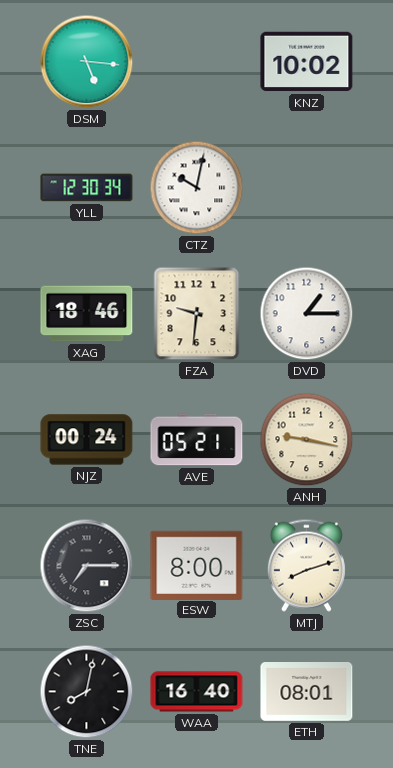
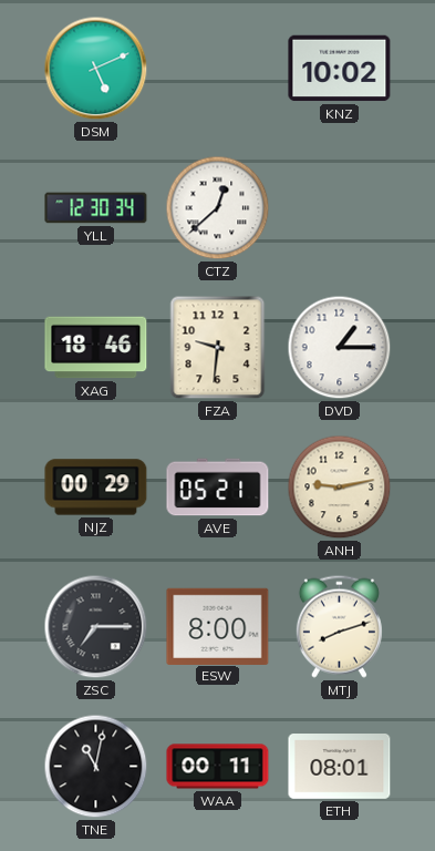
DSM: 5:16 -> 5:11
CTZ: 10:02 -> 12:38
NJZ: 00:24 -> 00:29
ANH: 9:17 -> 9:13
TNE: 8:02 -> 11:02
WAA: 16:40 -> 00:11
